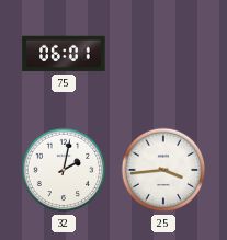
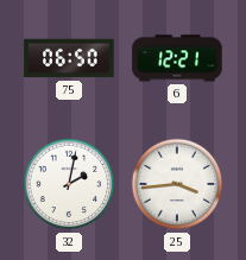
75: 06:01 -> 06:50
6: none -> 12:21
